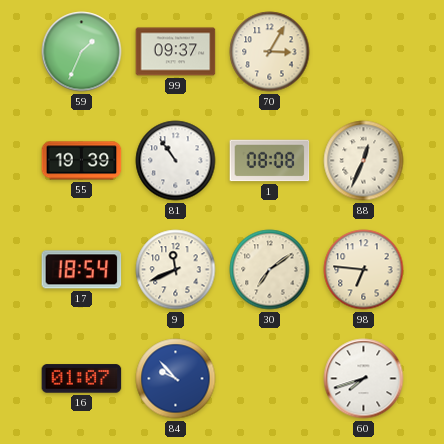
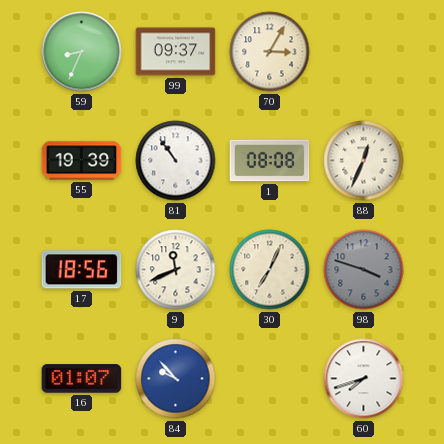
59: 1:34 -> 8:34
17: 18:54 -> 18:56
30: 7:09 -> 7:04
98: 6:46 -> 3:48
98 dial: cream -> grey
